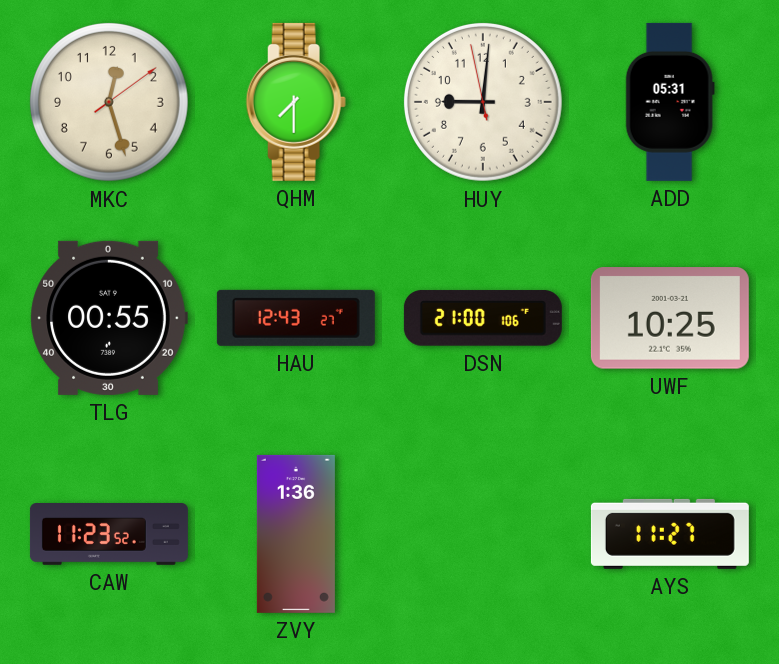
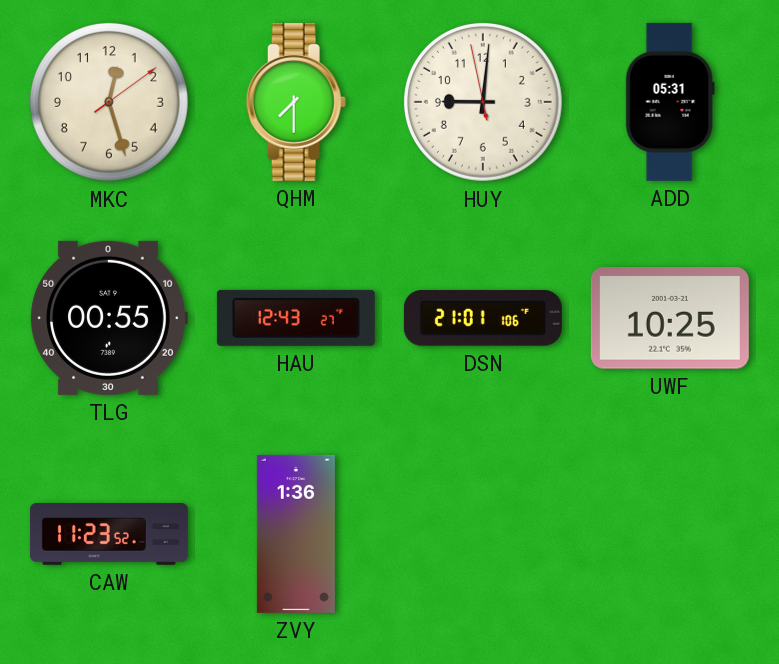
DSN: 21:00 -> 21:01
AYS: 11:27 -> none
